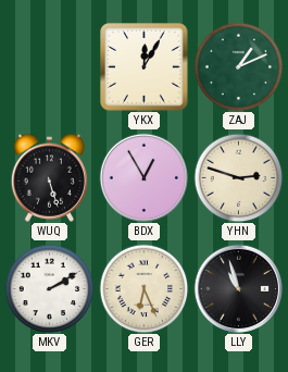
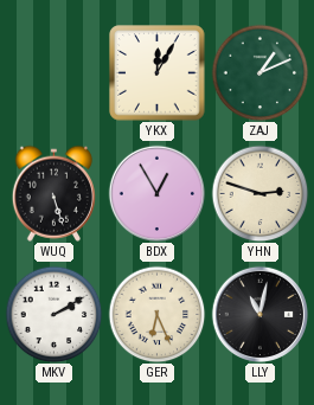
LLY: 10:57 -> 11:02
